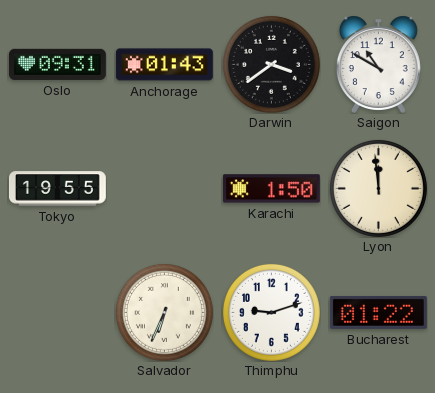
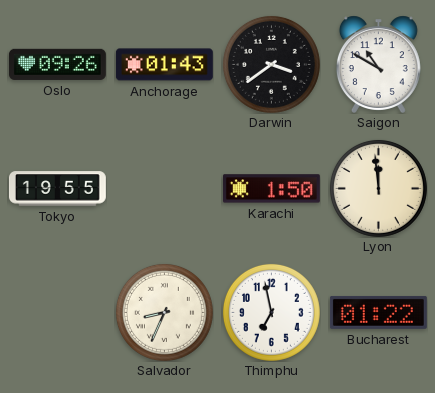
Oslo: 09:31 -> 09:26
Salvador: 6:34 -> 8:34
Thimphu: 9:12 -> 6:58
